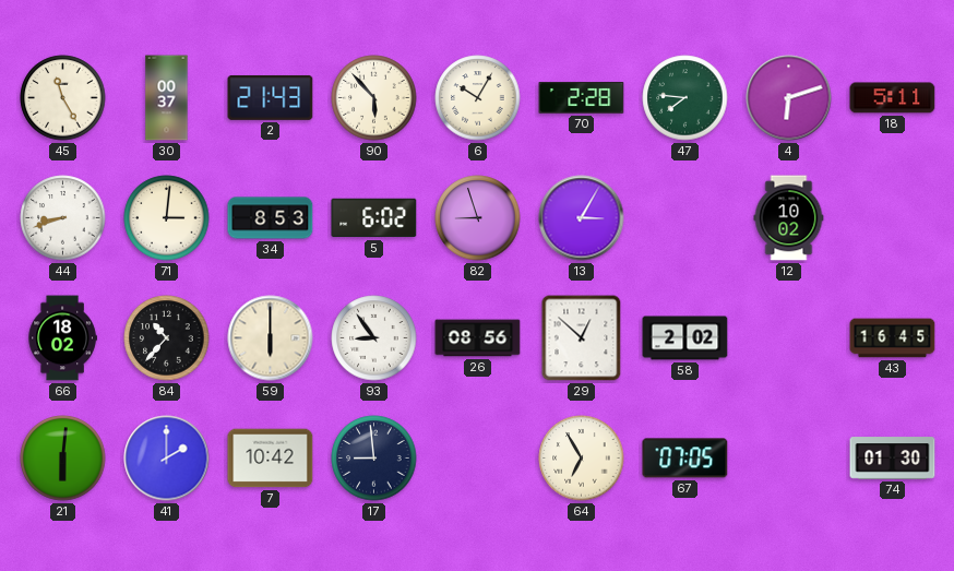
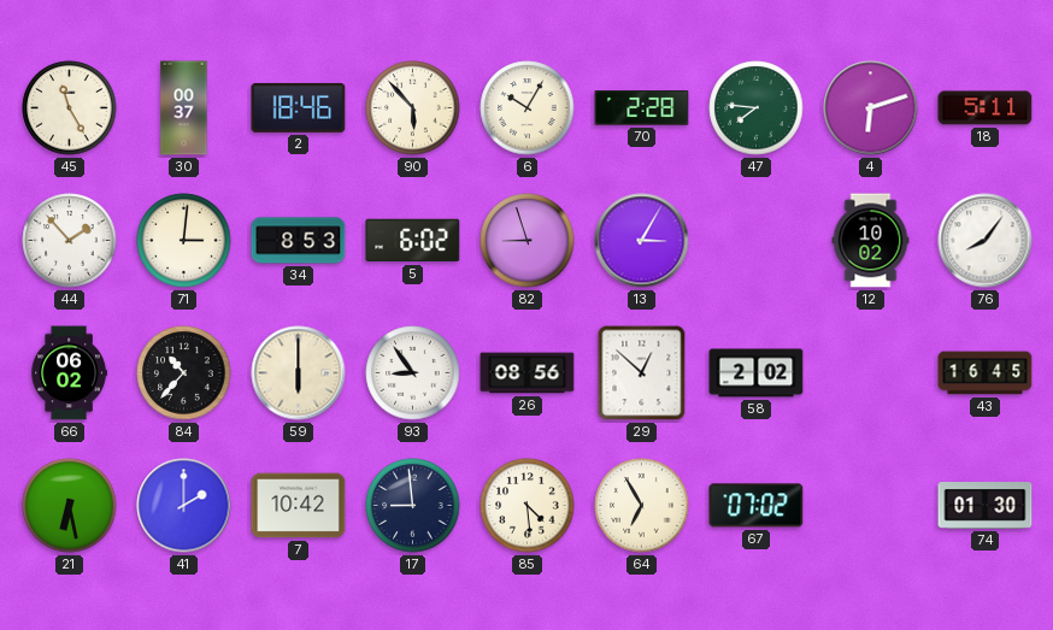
2: 21:43 -> 18:46
44: 8:42 -> 1:53
76: none -> 8:06
66: 18:02 -> 06:02
21: 6:01 -> 6:28
85: none -> 4:29
67: 07:05 -> 07:02
